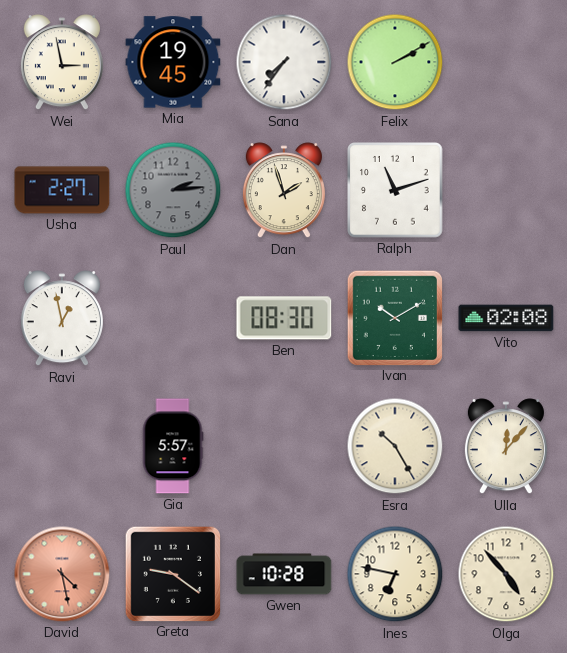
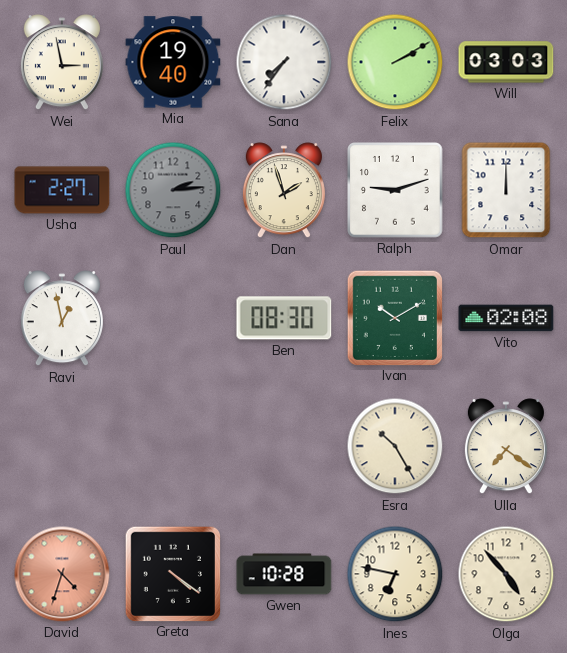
Mia: 19:45 -> 19:40
Will: none -> 03:03
Ralph: 11:12 -> 9:12
Omar: none -> 12:00
Gia: 5:57 -> none
Ulla: 12:07 -> 7:21
David: 4:28 -> 4:33
Greta: 9:21 -> 4:21
